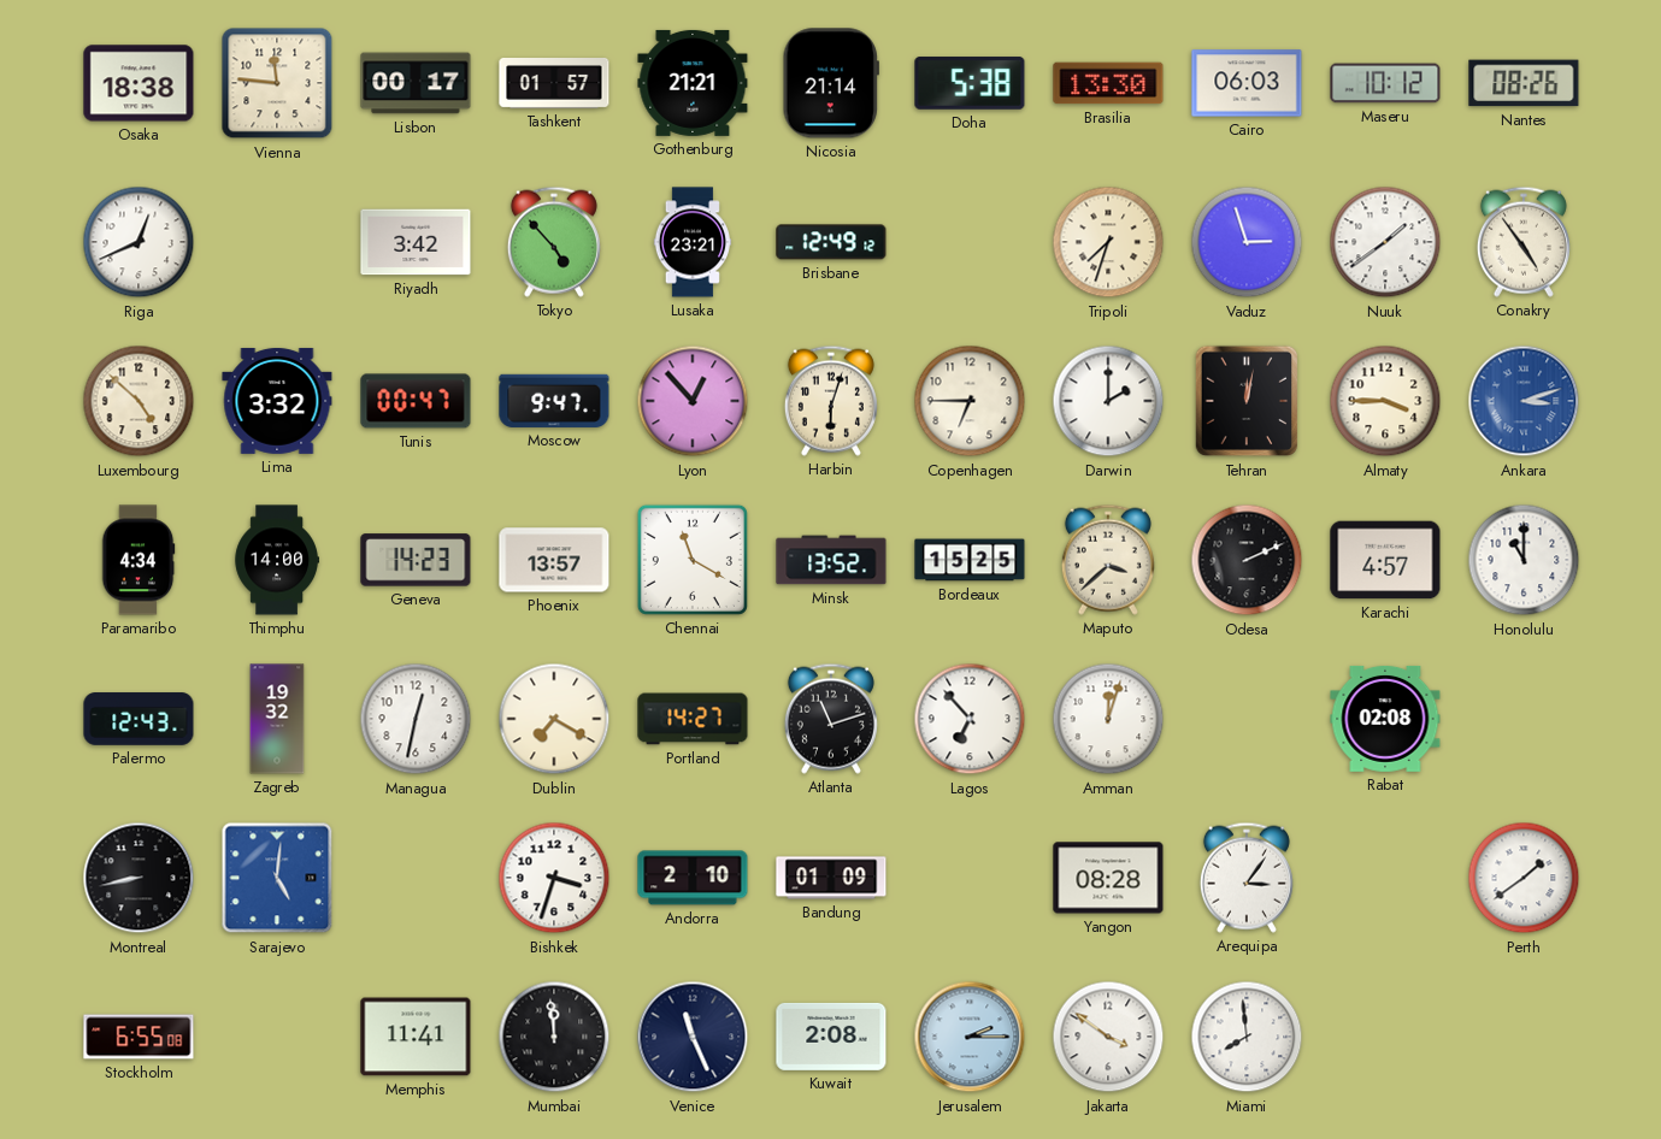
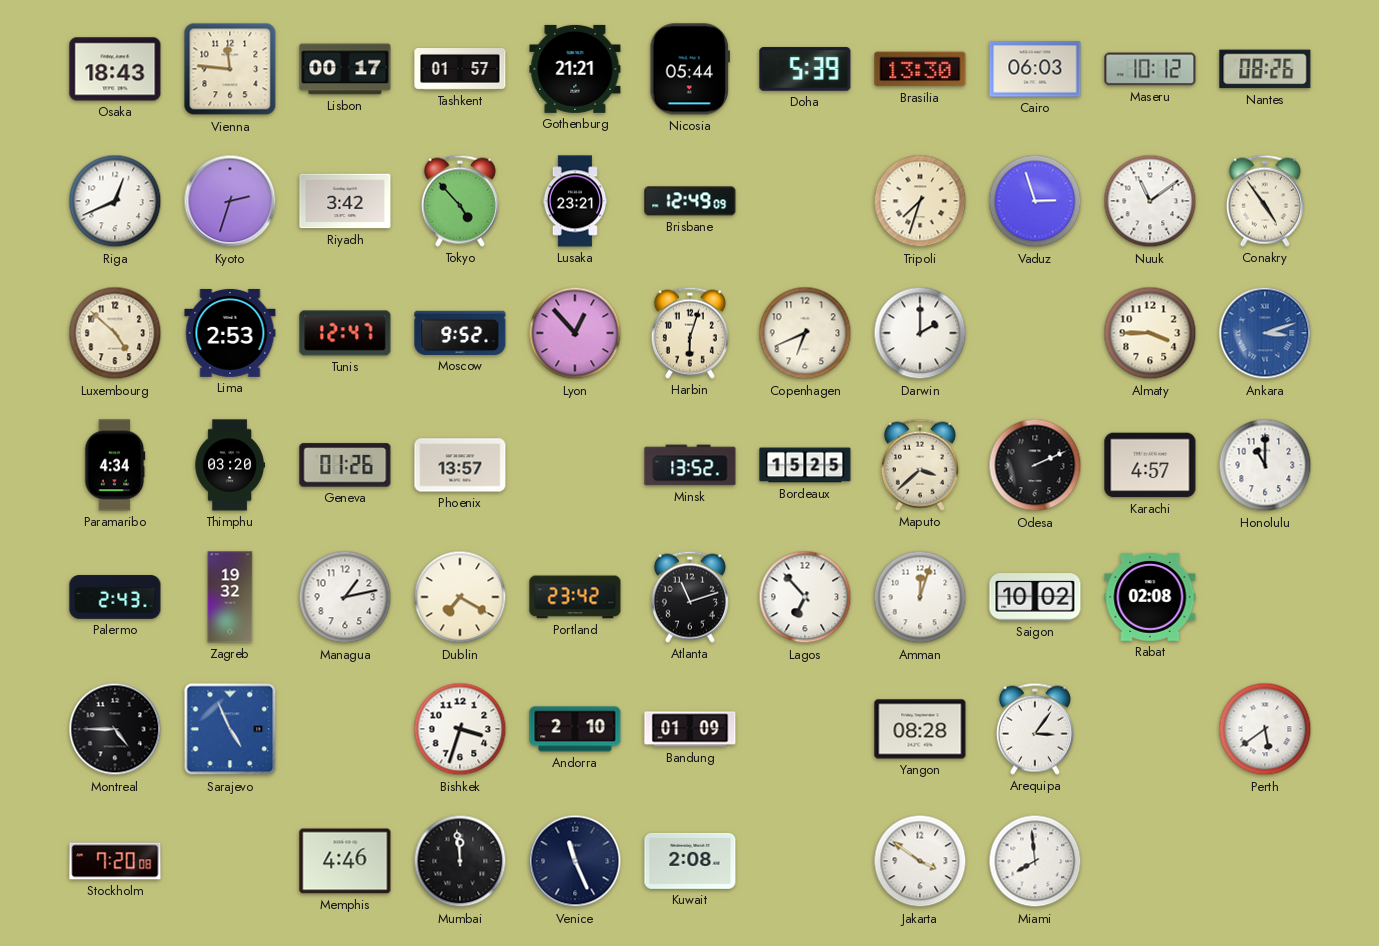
Osaka: 18:38 -> 18:43
Nicosia: 21:14 -> 05:44
Doha: 5:38 -> 5:39
Kyoto: none -> 2:33
Brisbane: 12:49:12 -> 12:49:09
Nuuk: 1:39 -> 11:09
Lima: 3:32 -> 2:53
Tunis: 00:47 -> 12:47
Moscow: 9:47 -> 9:52
Copenhagen: 6:45 -> 6:41
Tehran: 12:02 -> none
Thimphu: 14:00 -> 03:20
Geneva: 14:23 -> 01:26
Chennai: 11:20 -> none
Palermo: 12:43 -> 2:43
Managua: 12:32 -> 1:13
Portland: 14:27 -> 23:42
Saigon: none -> 10:02
Montreal: 8:43 -> 4:45
Sarajevo: 5:01 -> 4:56
Perth: 1:39 -> 5:39
Stockholm: 6:55 -> 7:20
Memphis: 11:41 -> 4:46
Jerusalem: 2:15 -> none
